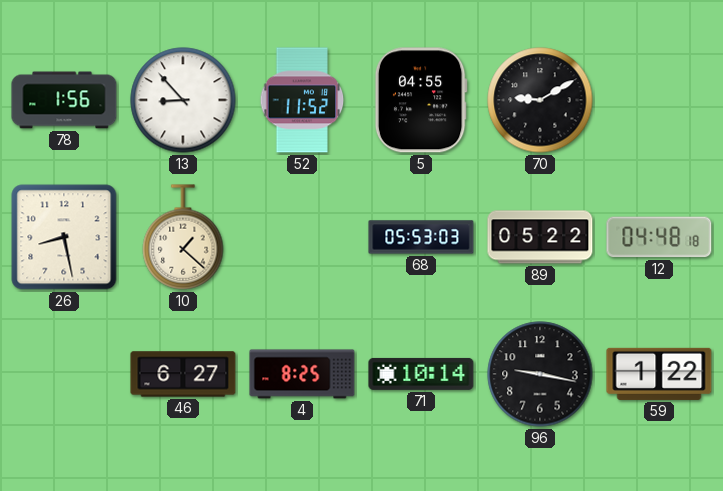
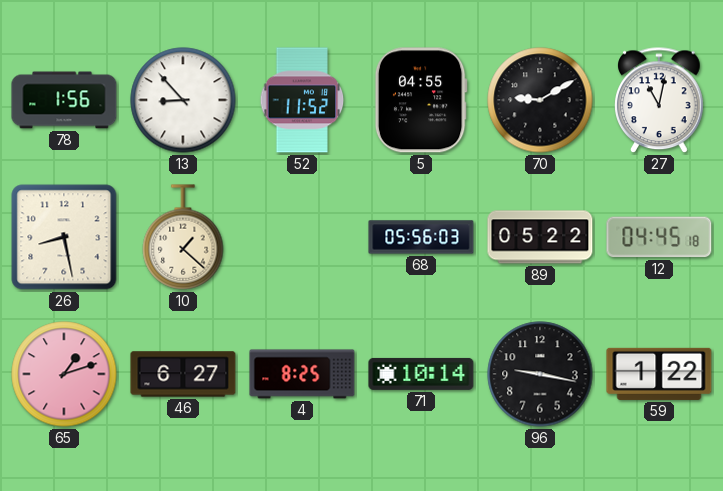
27: none -> 11:02
68: 05:53 -> 05:56
12: 04:48 -> 04:45
65: none -> 1:12
